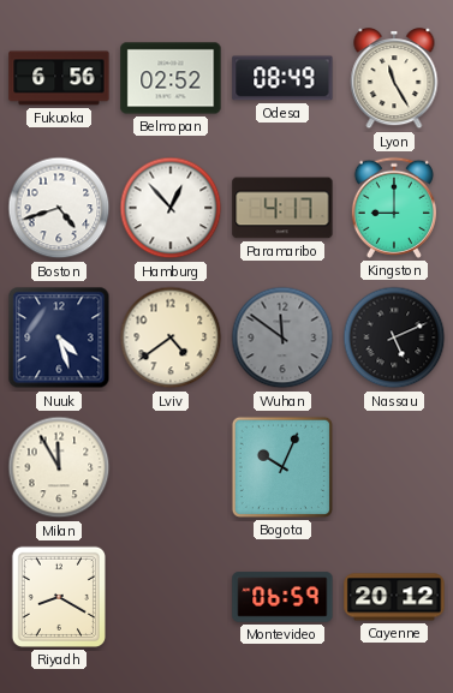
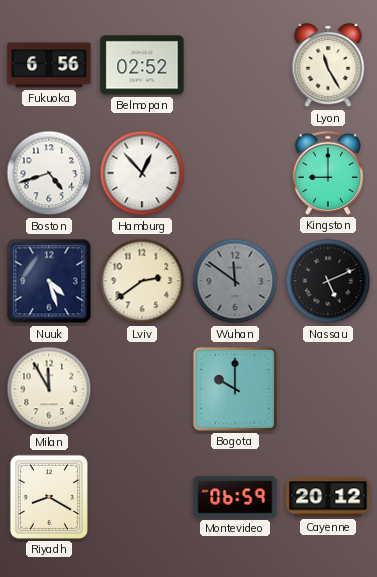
Odesa: 08:49 -> none
Paramaribo: 4:17 -> none
Lviv: 4:39 -> 2:39
Bogota: 10:04 -> 10:00
